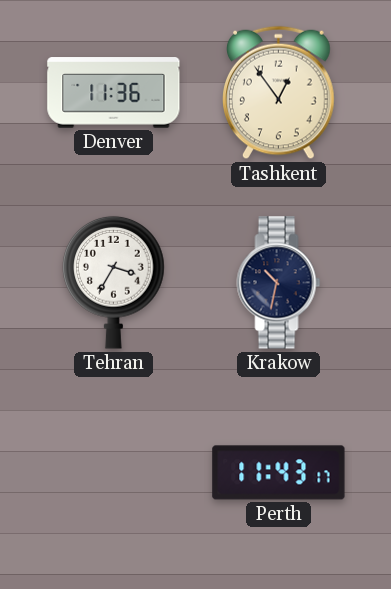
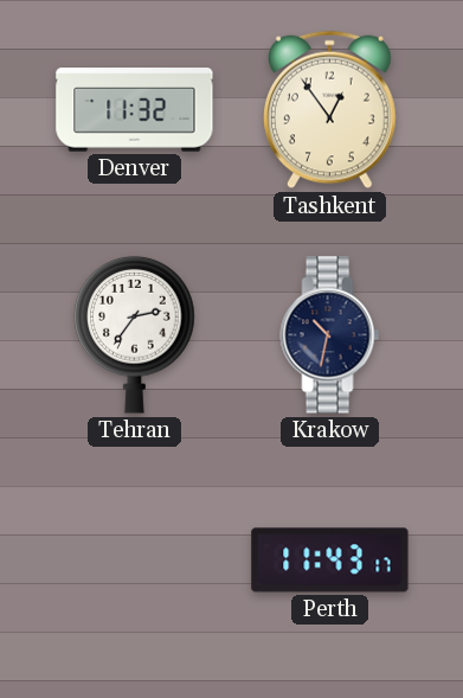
Denver: 11:36 -> 11:32
Tehran: 3:35 -> 2:36
